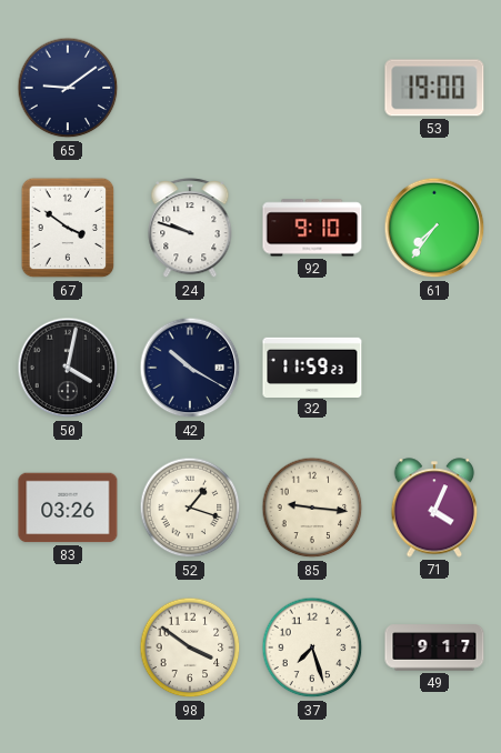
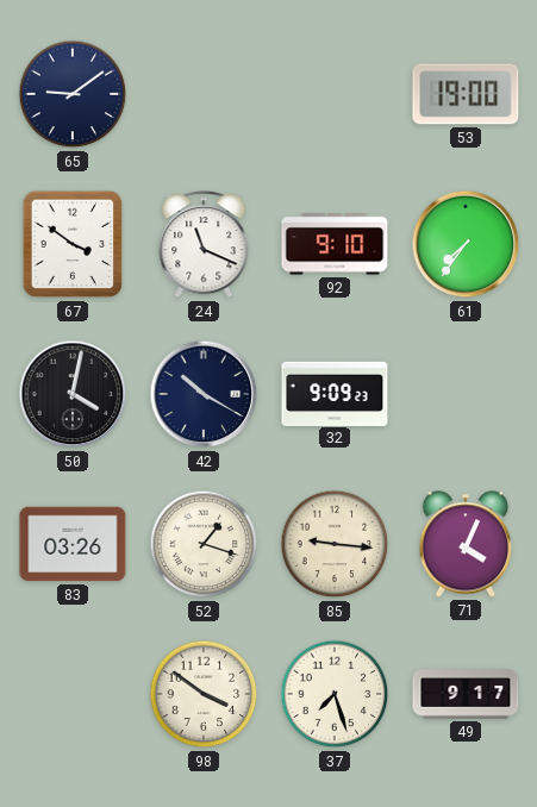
24: 9:48 -> 11:19
32: 11:59 -> 9:09
